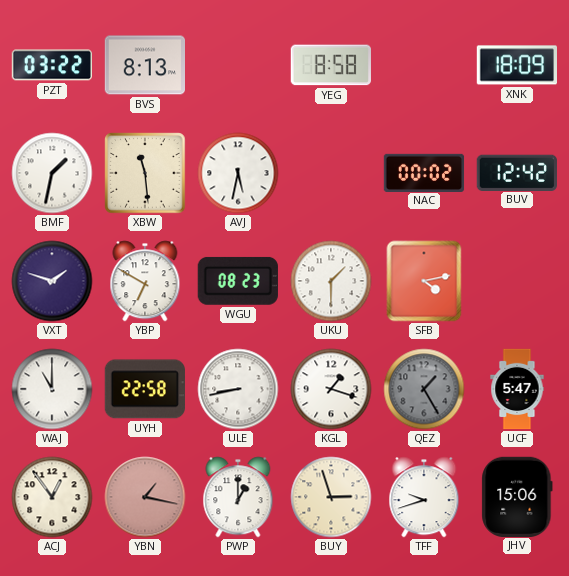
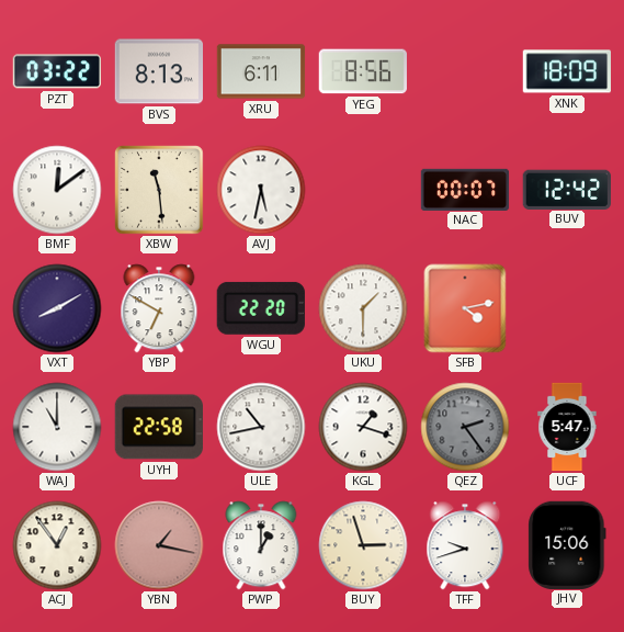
XRU: none -> 6:11
YEG: 8:58 -> 8:56
BMF: 1:32 -> 12:09
NAC: 00:02 -> 00:07
VXT: 1:48 -> 8:10
WGU: 08:23 -> 22:20
ULE: 8:43 -> 10:43
QEZ: 1:25 -> 2:24
